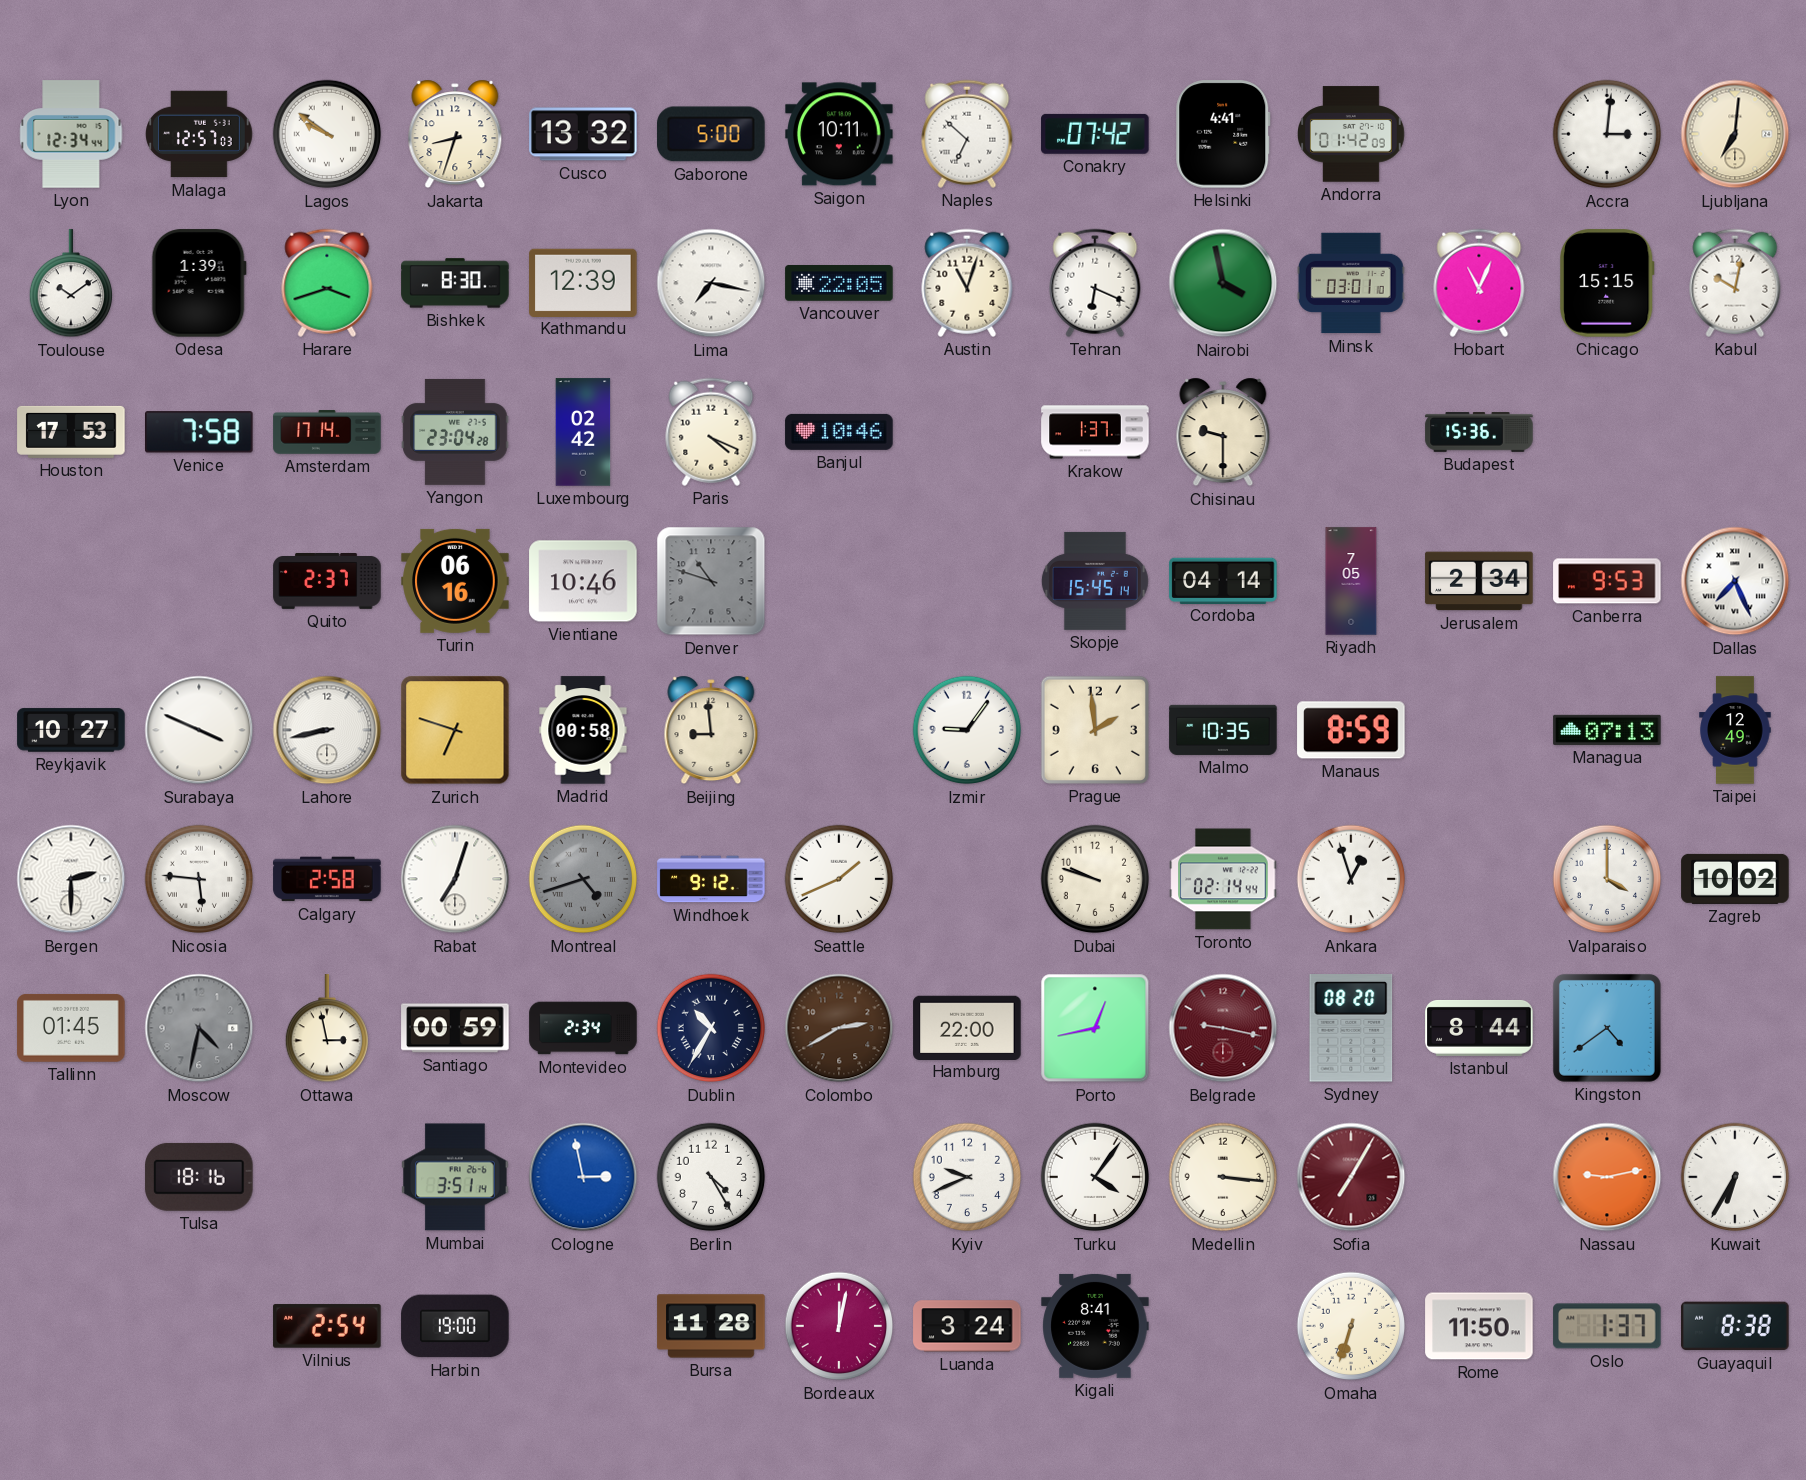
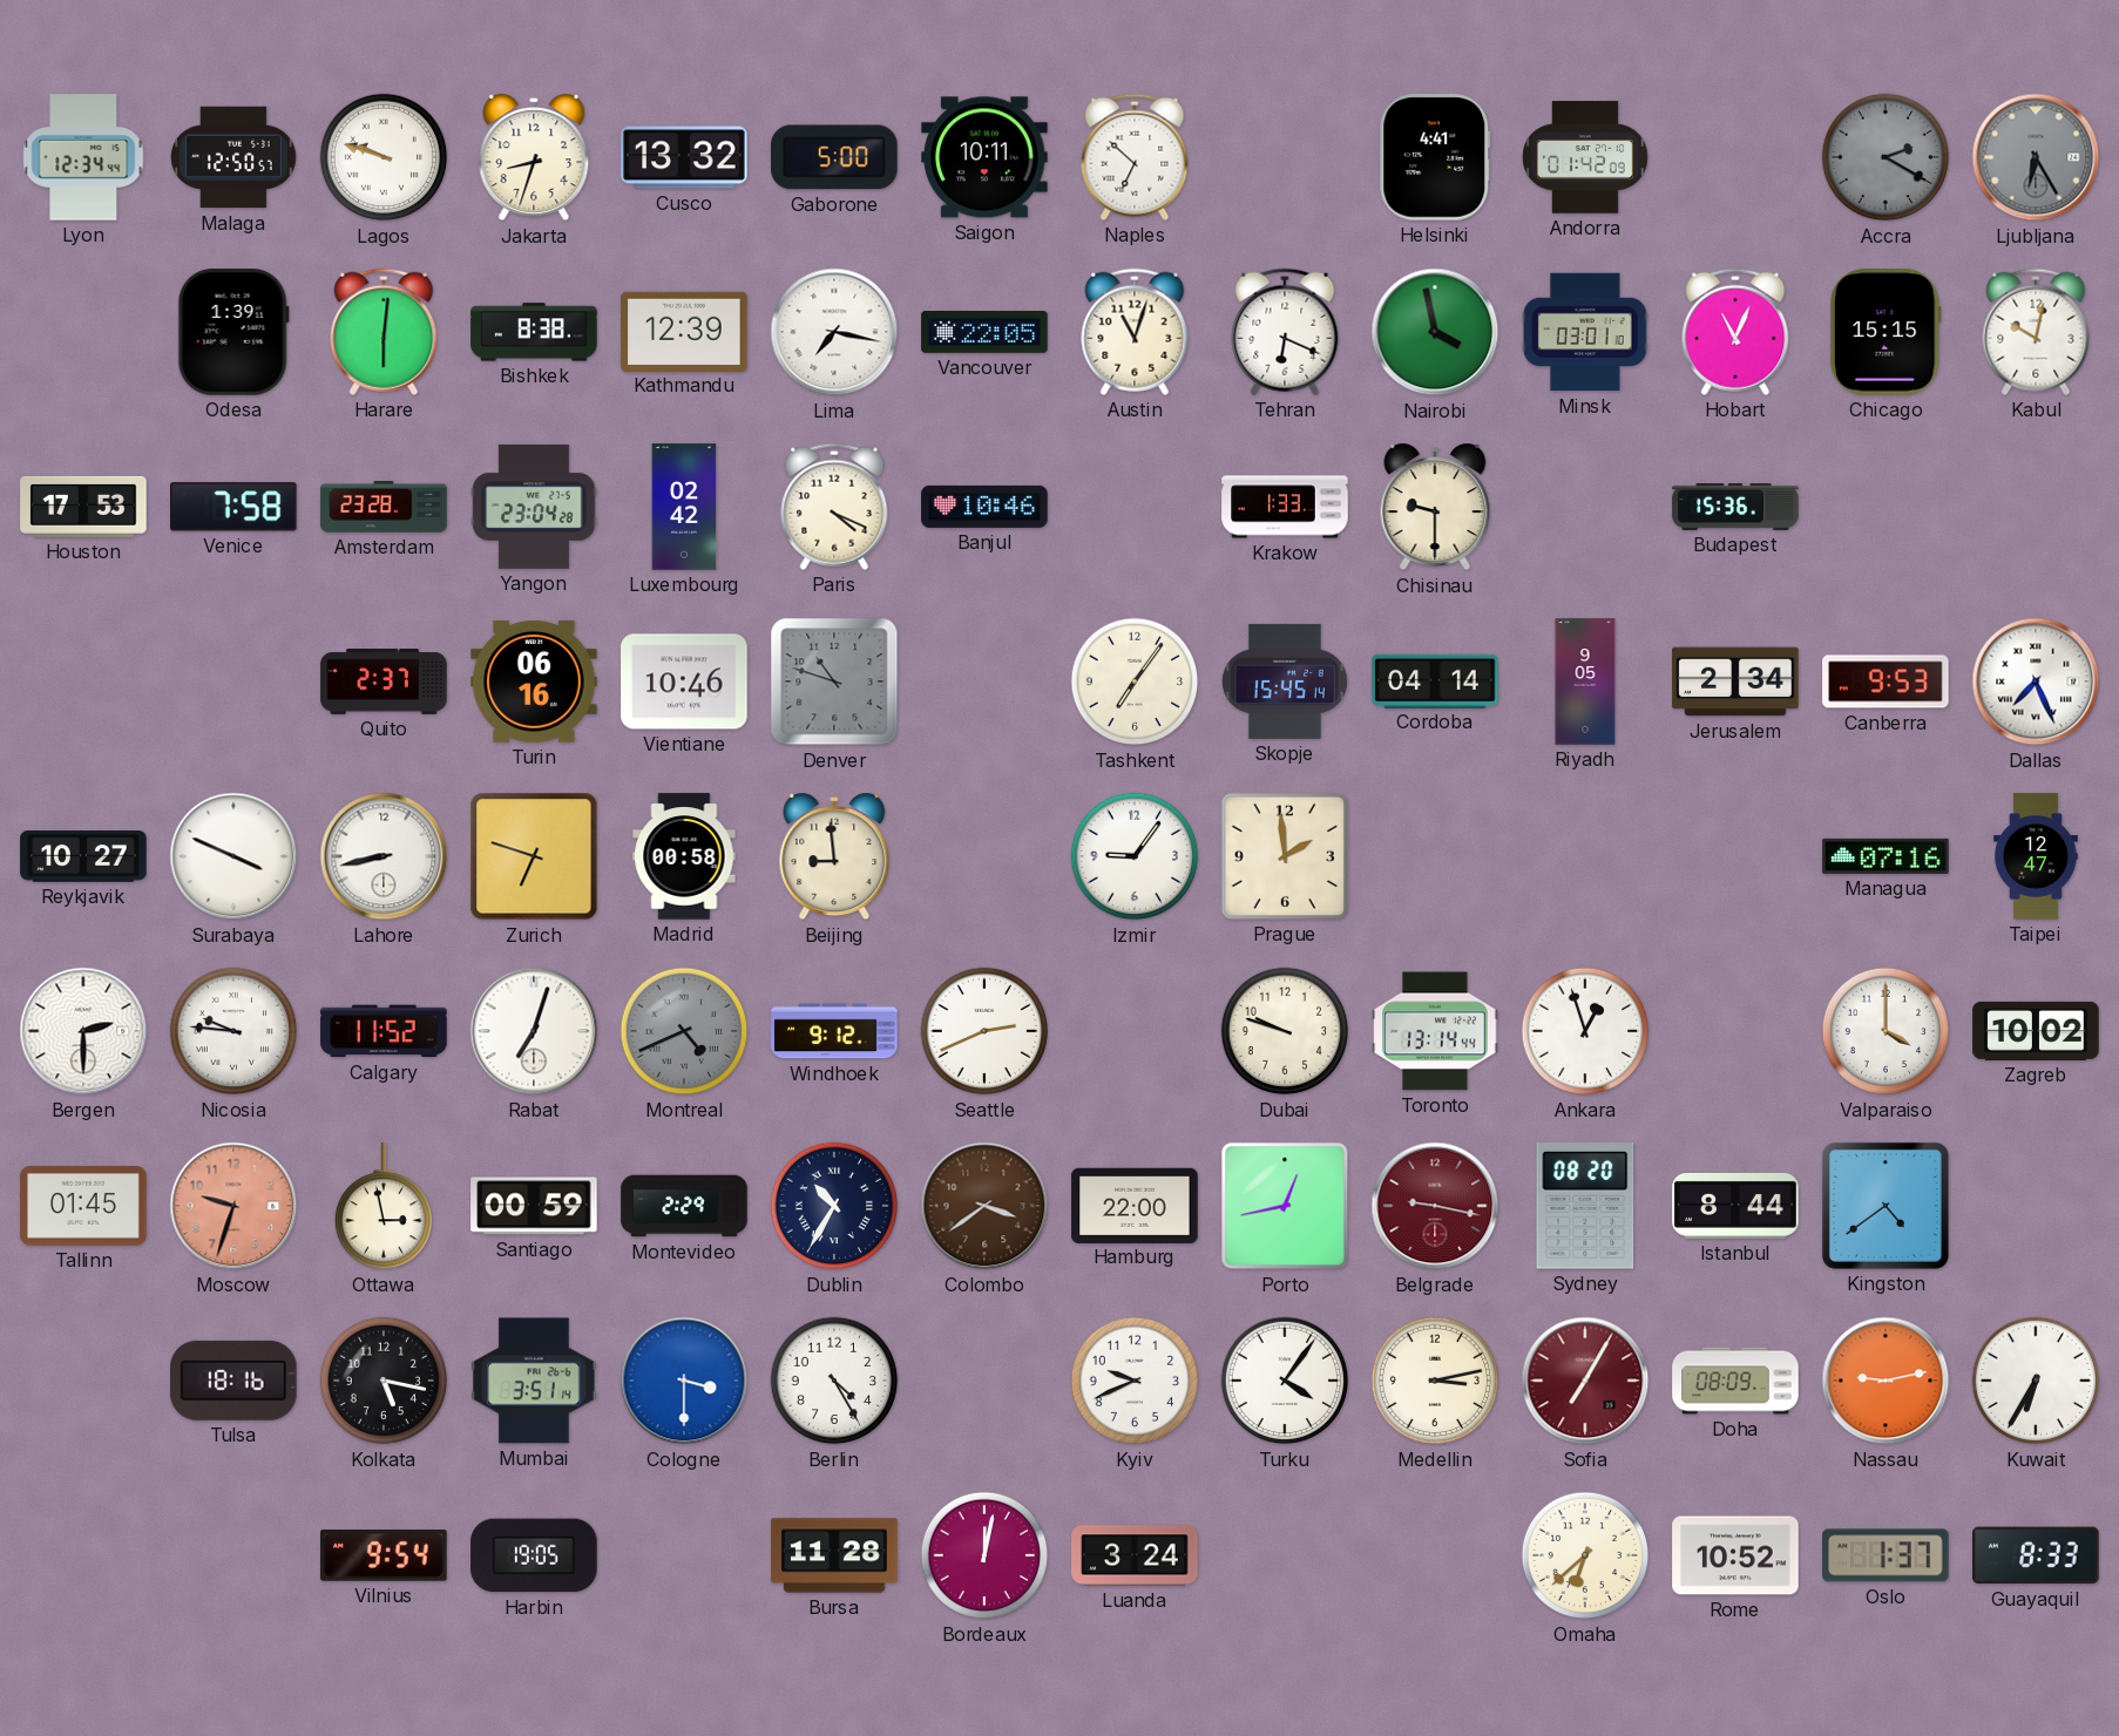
Malaga: 12:57 -> 12:50
Lagos: 9:51 -> 9:48
Conakry: 07:42 -> none
Accra: 3:01 -> 2:20
Accra dial: white -> grey
Ljubljana: 7:01 -> 6:25
Ljubljana dial: cream -> grey
Toulouse: 10:09 -> none
Harare: 3:42 -> 6:01
Bishkek: 8:30 -> 8:38
Amsterdam: 17:14 -> 23:28
Krakow: 1:37 -> 1:33
Tashkent: none -> 7:06
Riyadh: 7:05 -> 9:05
Malmo: 10:35 -> none
Manaus: 8:59 -> none
Managua: 07:13 -> 07:16
Taipei: 12:49 -> 12:47
Nicosia: 5:46 -> 9:46
Calgary: 2:58 -> 11:52
Montreal: 4:42 -> 4:41
Seattle: 1:41 -> 2:41
Toronto: 02:14 -> 13:14
Moscow: 4:32 -> 9:33
Moscow dial: grey -> salmon
Montevideo: 2:34 -> 2:29
Colombo: 2:40 -> 3:39
Kolkata: none -> 5:17
Cologne: 2:58 -> 3:30
Medellin: 3:16 -> 3:13
Doha: none -> 08:09
Vilnius: 2:54 -> 9:54
Harbin: 19:00 -> 19:05
Kigali: 8:41 -> none
Omaha: 6:33 -> 6:38
Rome: 11:50 -> 10:52
Guayaquil: 8:38 -> 8:33
